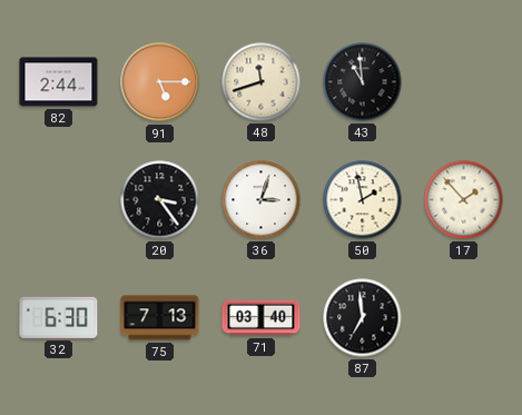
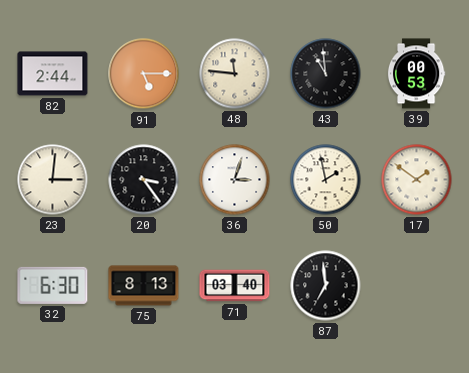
48: 11:42 -> 11:46
39: none -> 00:53
23: none -> 3:01
17: 1:53 -> 1:51
75: 7:13 -> 8:13
